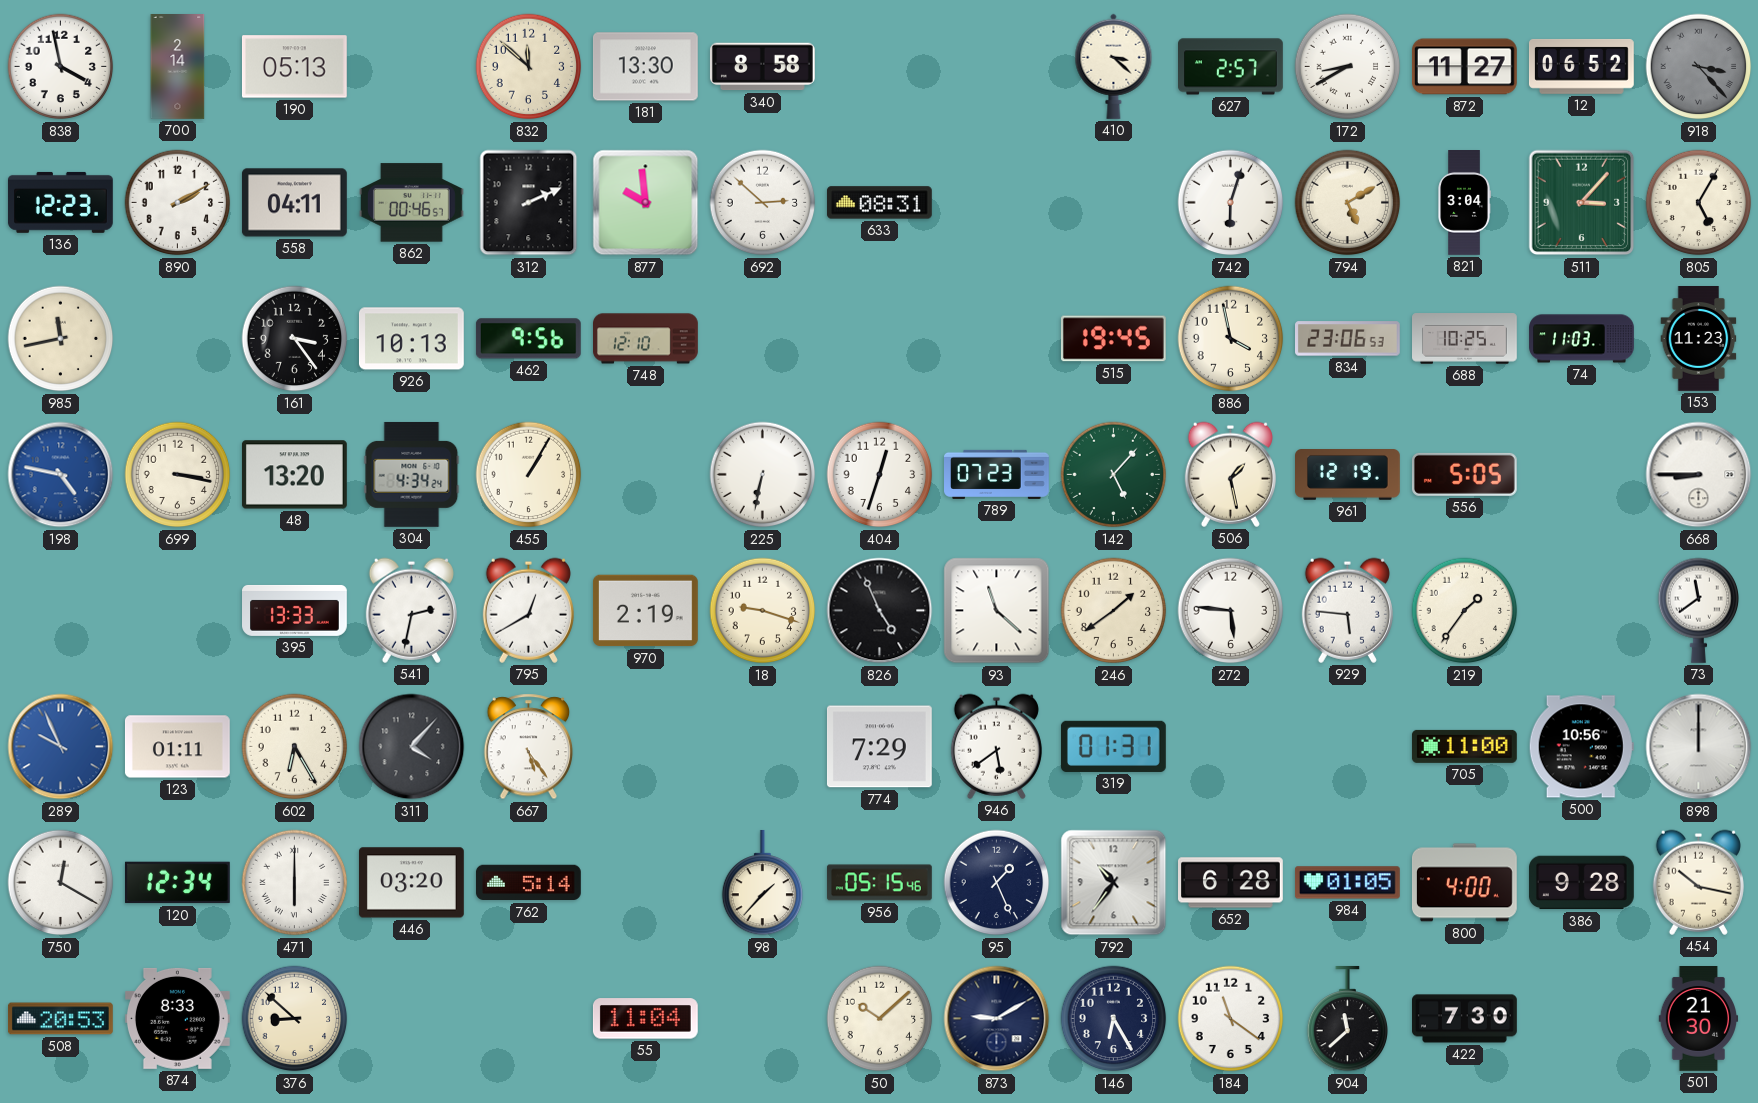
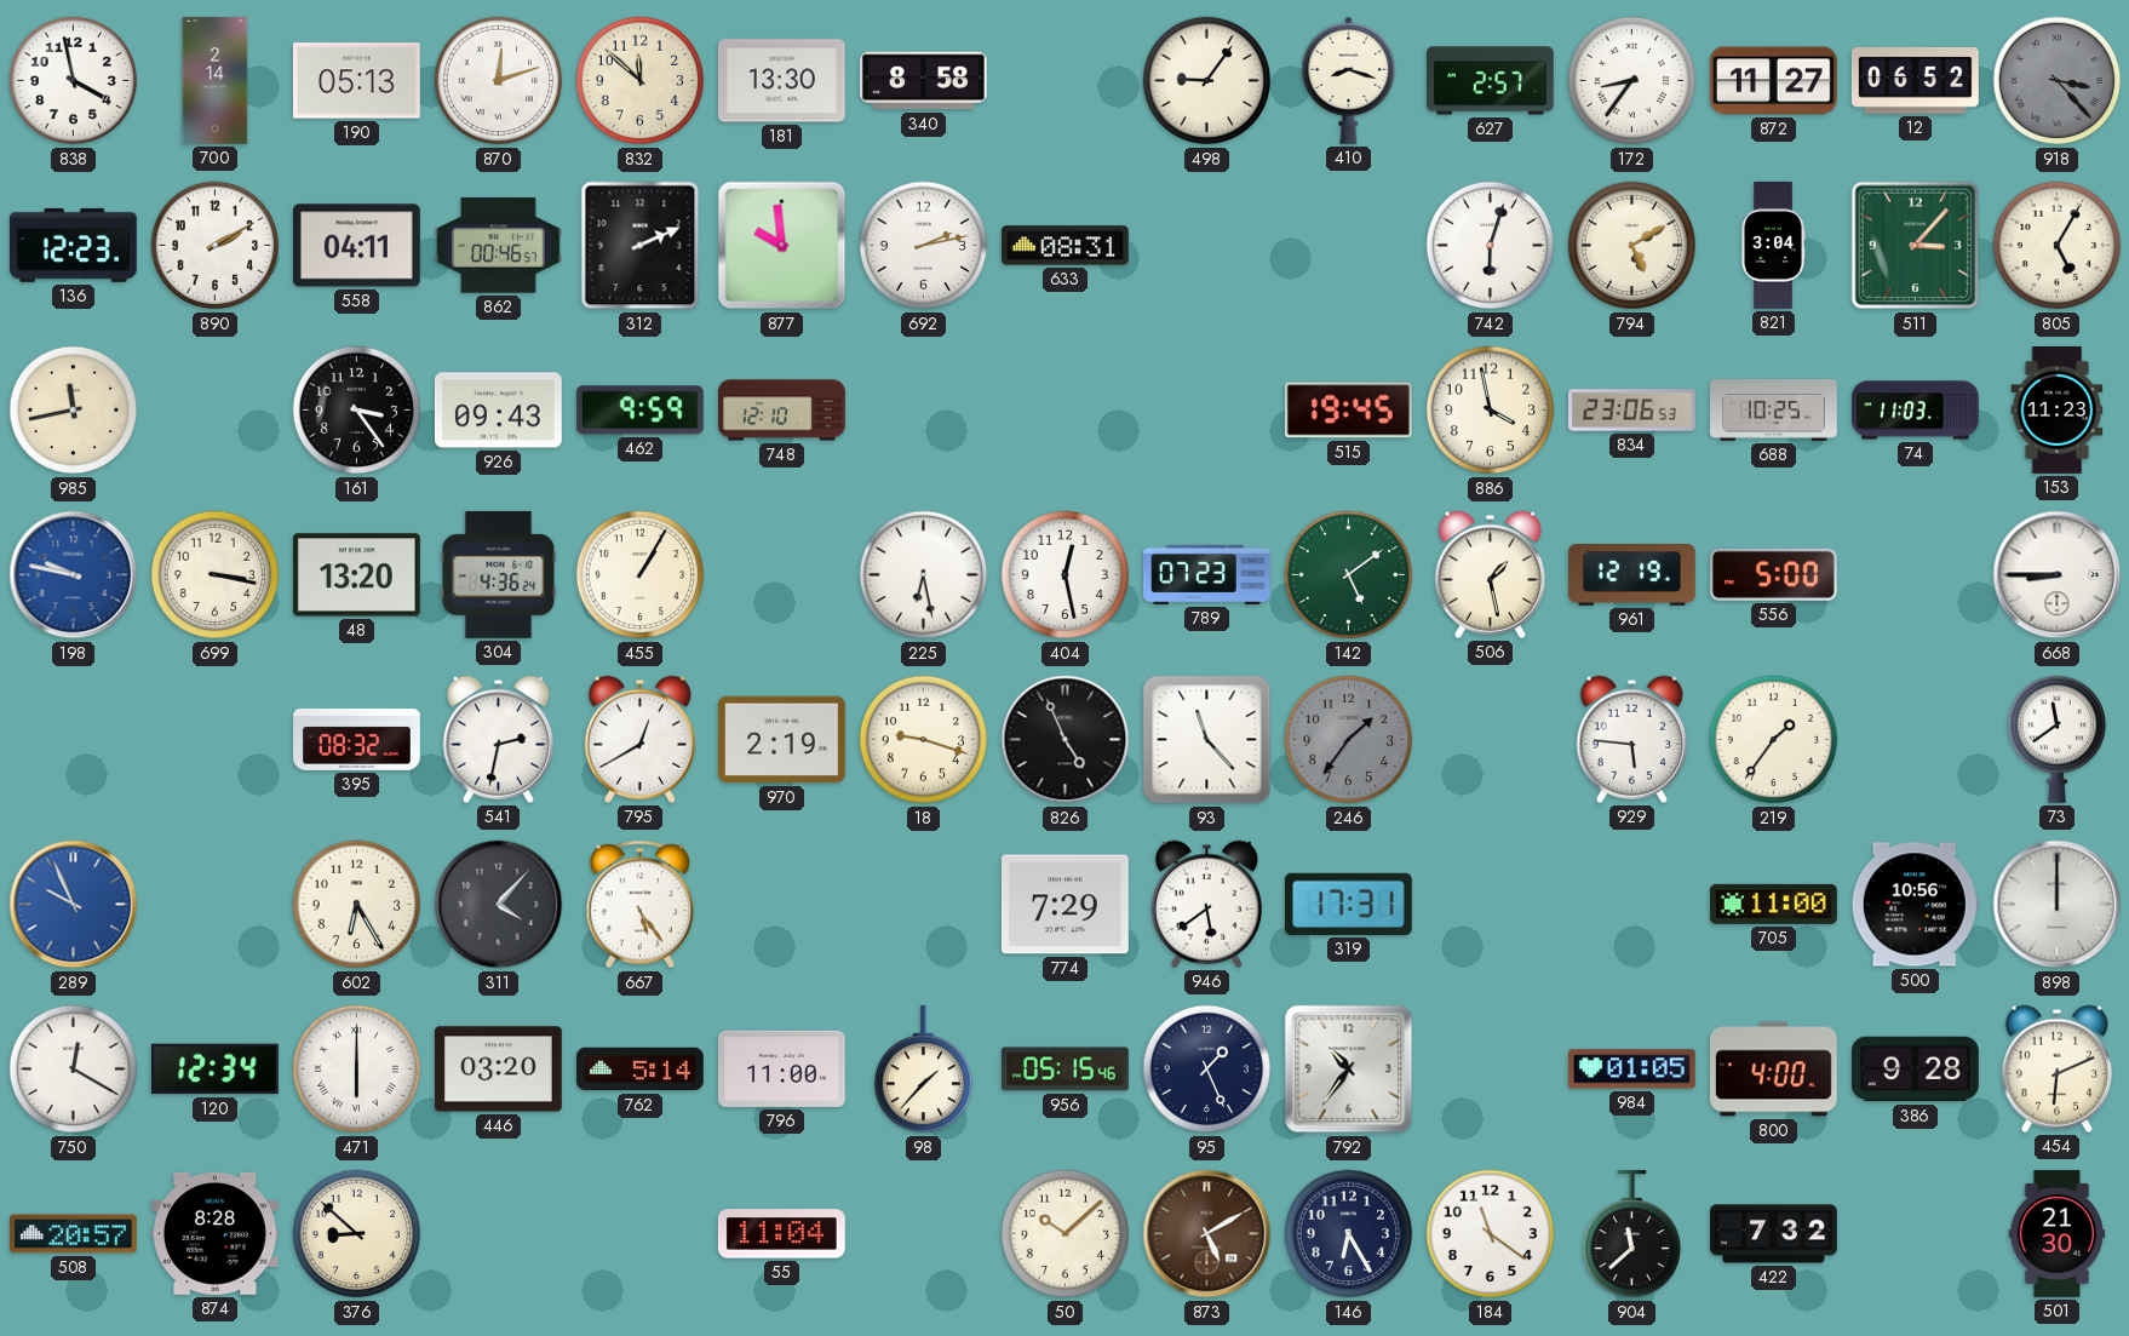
870: none -> 12:12
498: none -> 9:06
410: 3:22 -> 8:18
172: 8:40 -> 8:36
692: 2:52 -> 2:13
926: 10:13 -> 09:43
462: 9:56 -> 9:59
198: 4:47 -> 9:47
304: 4:34 -> 4:36
225: 6:32 -> 6:28
404: 12:33 -> 12:28
142: 5:07 -> 5:09
556: 5:05 -> 5:00
395: 13:33 -> 08:32
93: 11:22 -> 11:23
246: 1:39 -> 1:36
246 dial: cream -> grey
272: 5:46 -> none
123: 01:11 -> none
319: 01:31 -> 17:31
796: none -> 11:00
652: 6:28 -> none
454: 10:17 -> 6:11
508: 20:53 -> 20:57
874: 8:33 -> 8:28
873: 9:10 -> 5:10
873 dial: navy -> brown
422: 7:30 -> 7:32
